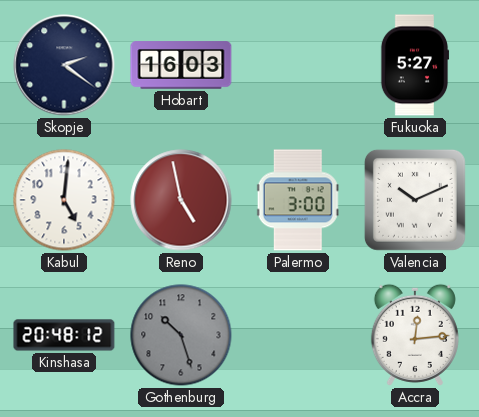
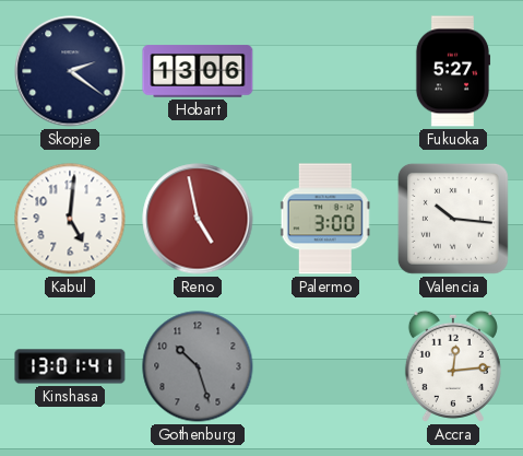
Hobart: 16:03 -> 13:06
Valencia: 10:11 -> 10:16
Kinshasa: 20:48 -> 13:01
